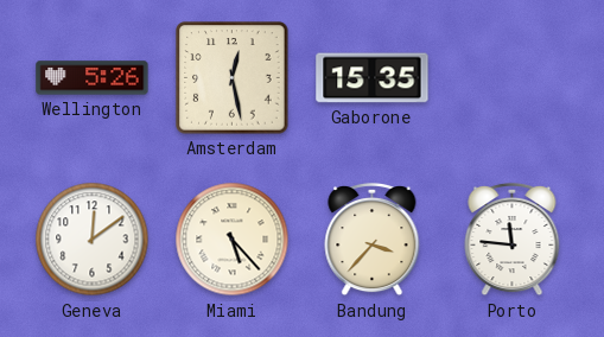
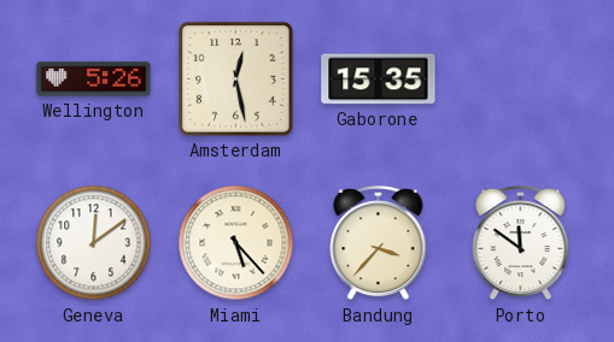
Porto: 11:46 -> 11:51
